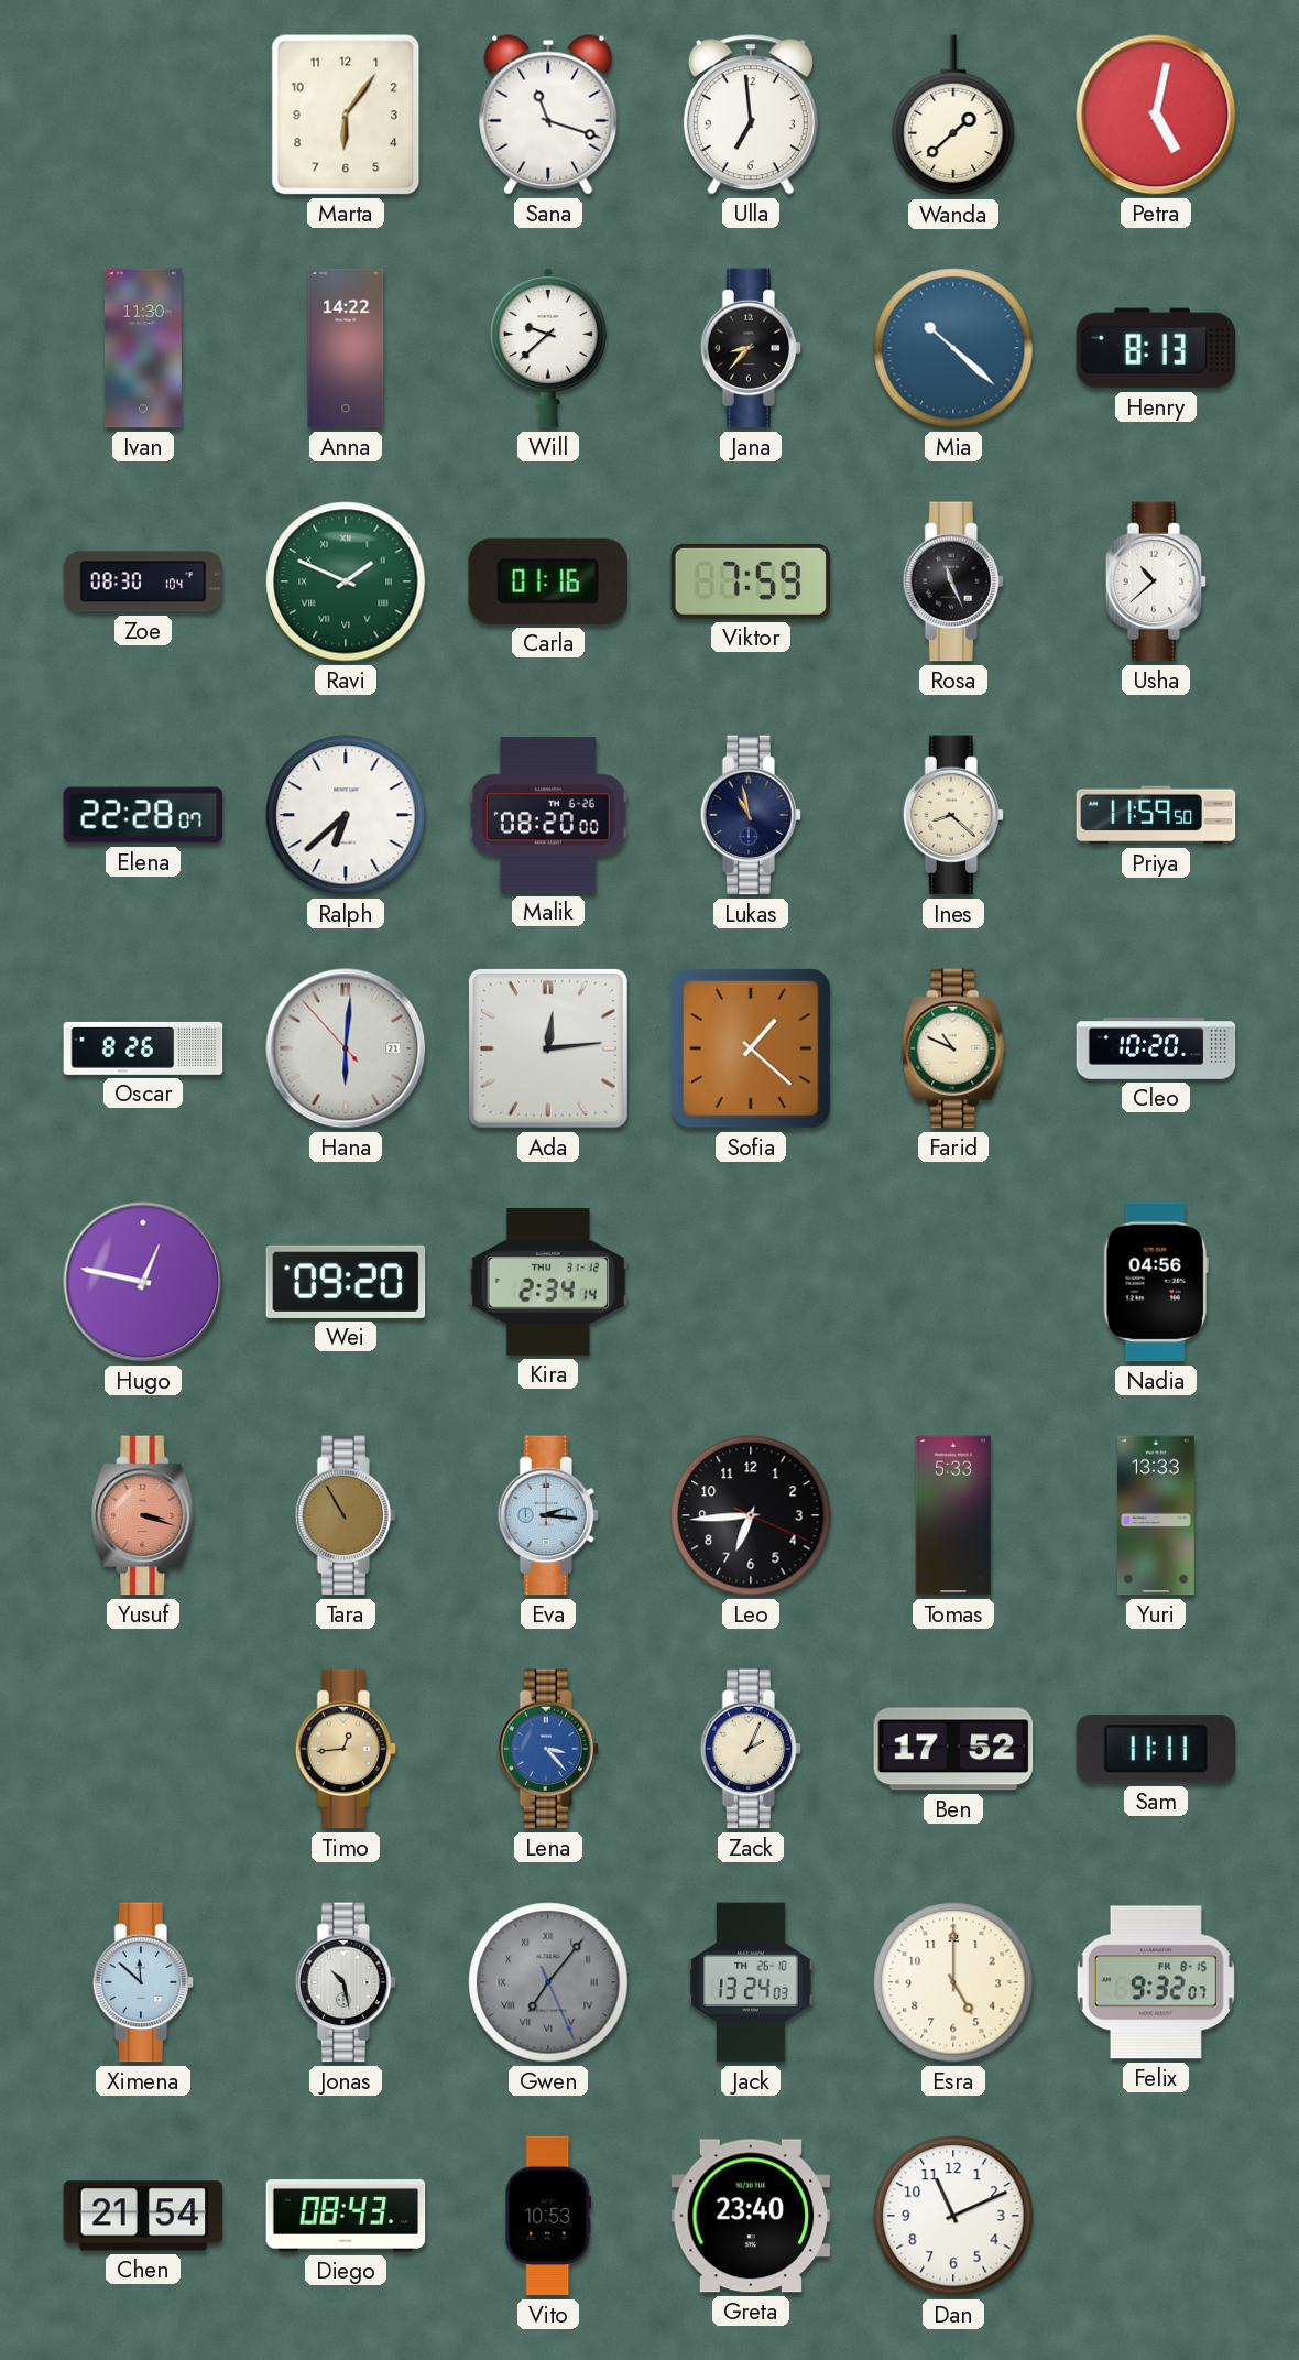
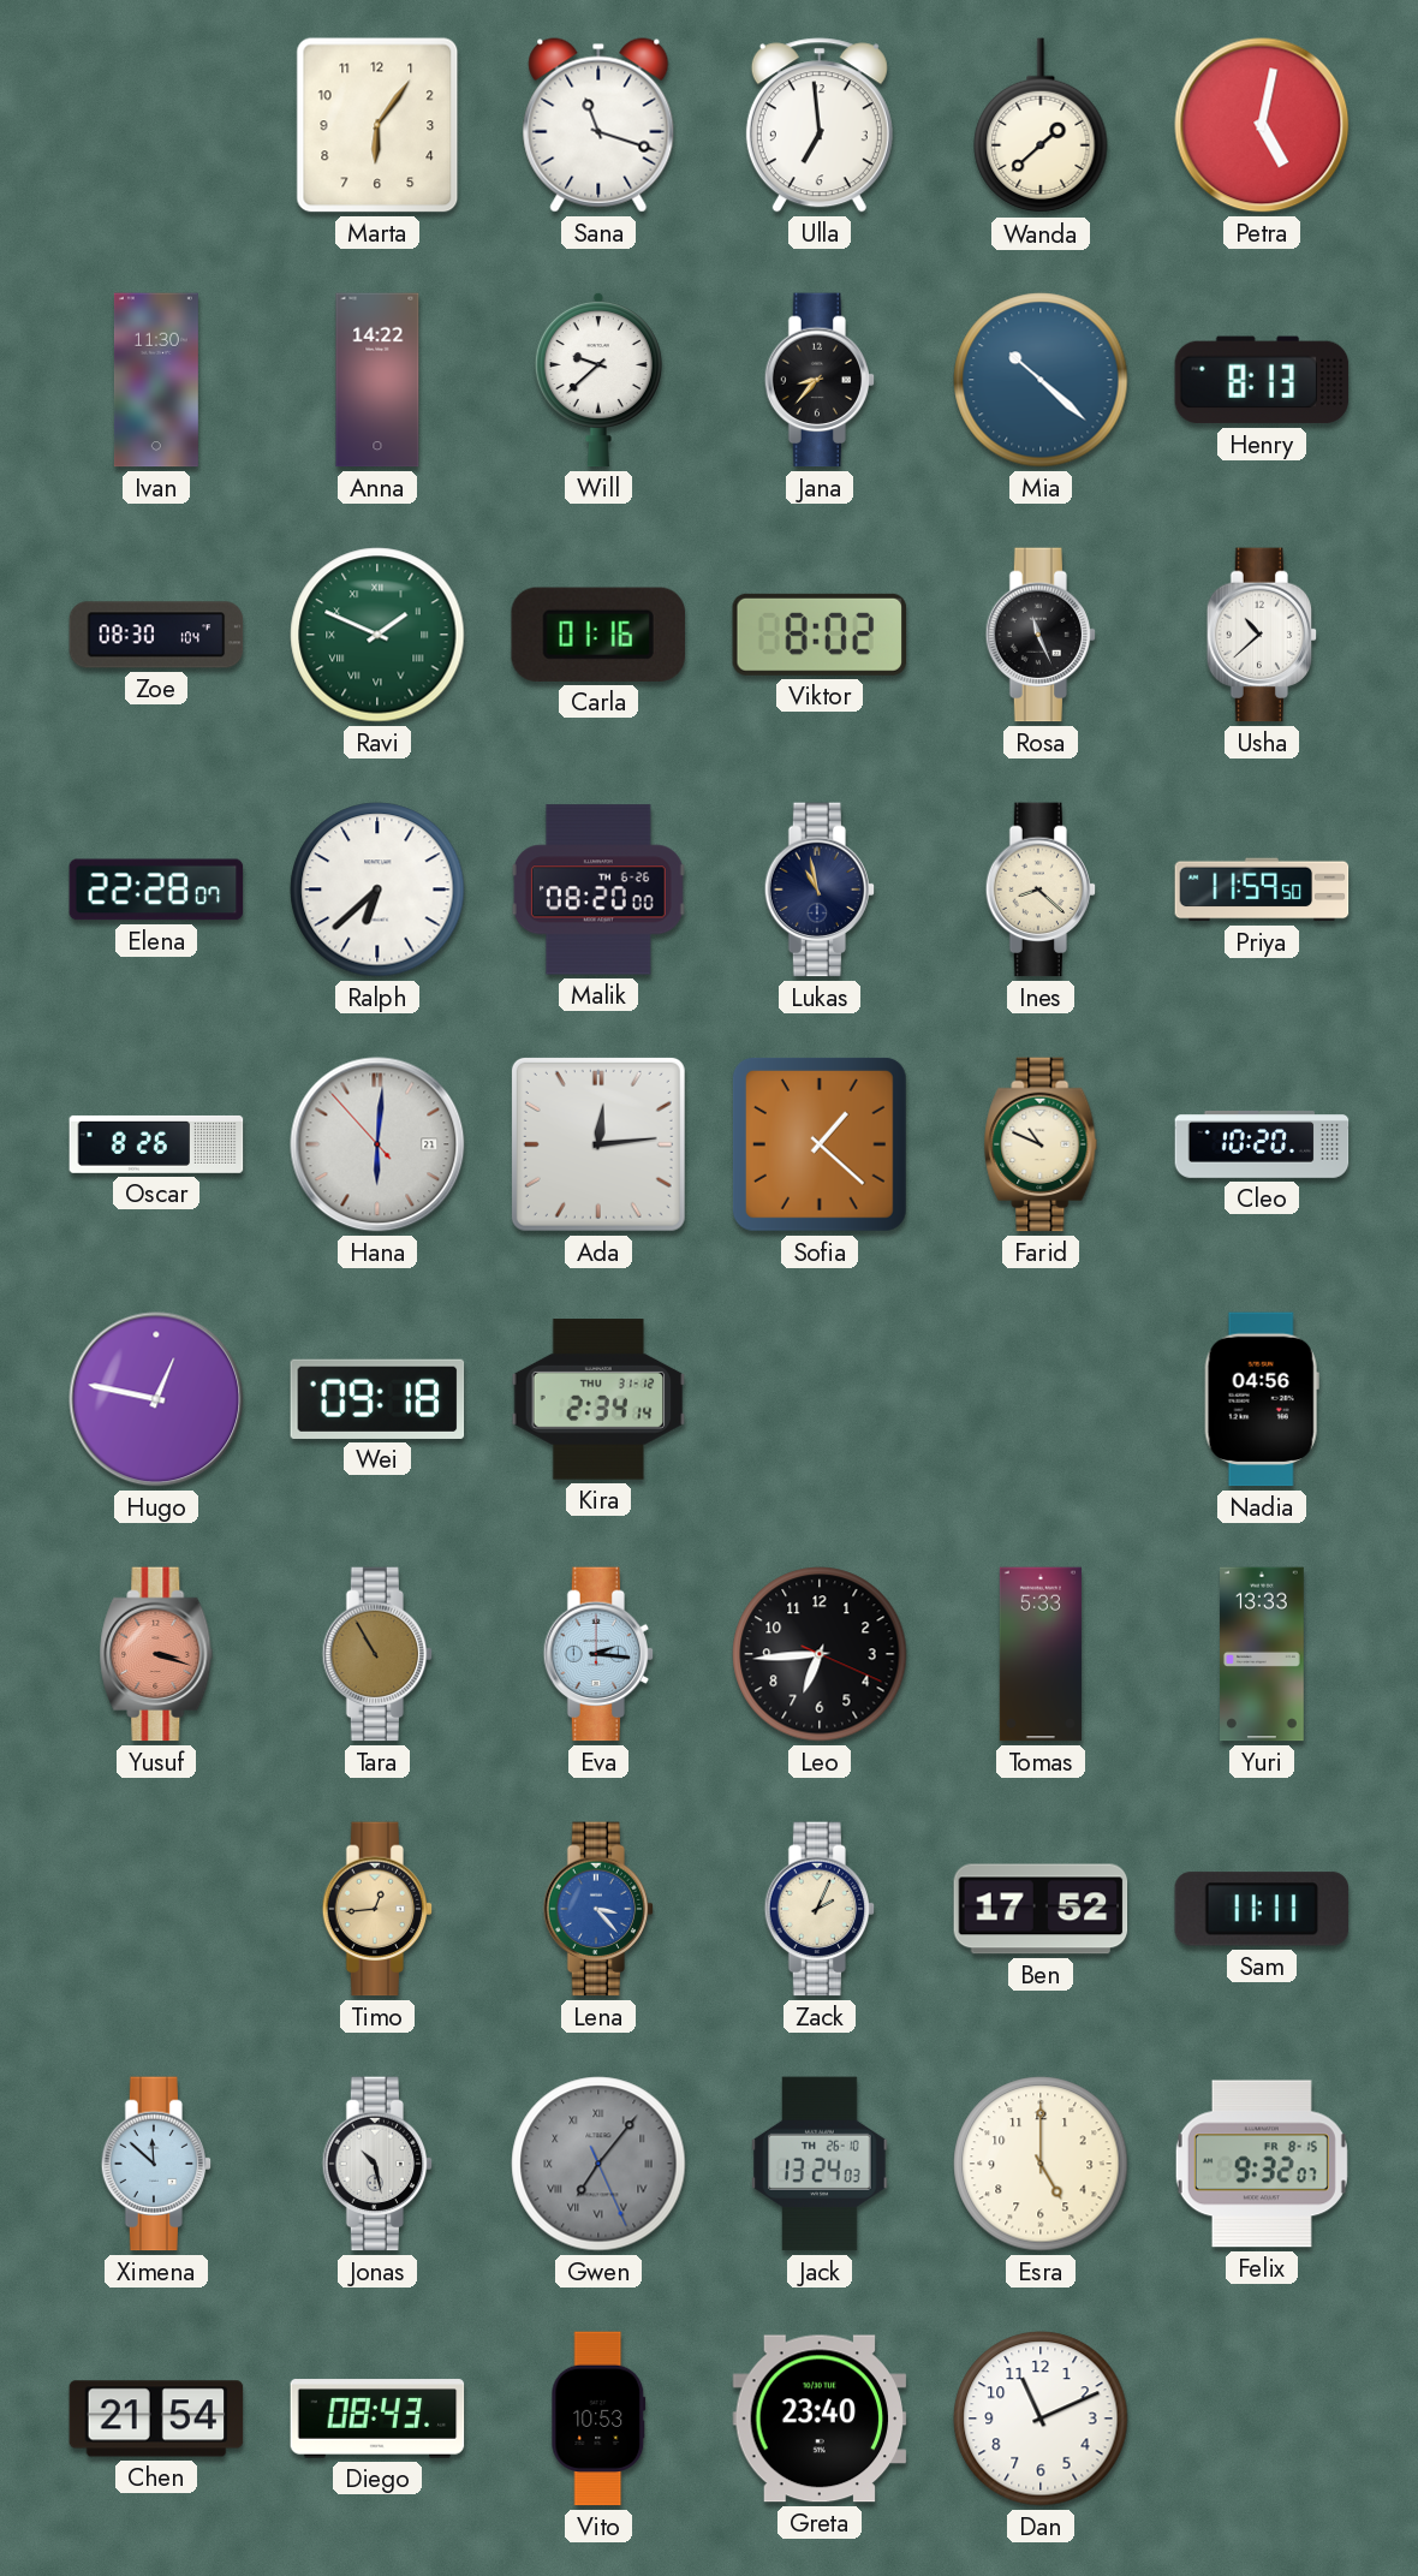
Viktor: 7:59 -> 8:02
Wei: 09:20 -> 09:18
